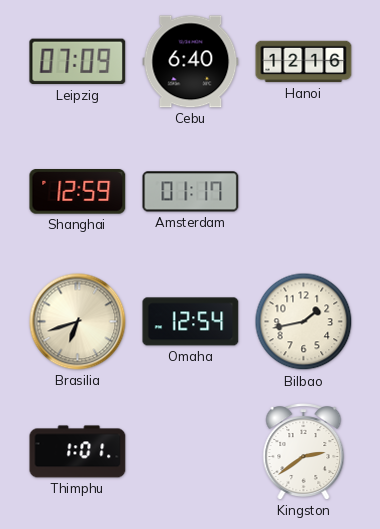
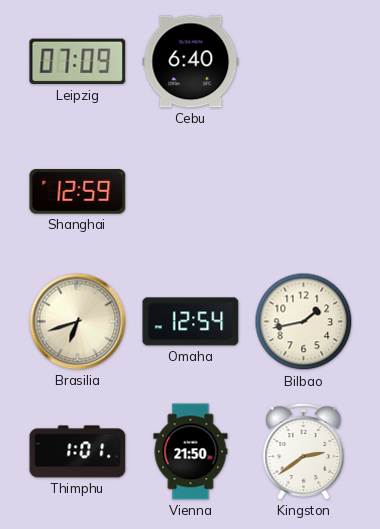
Hanoi: 12:16 -> none
Amsterdam: 01:17 -> none
Vienna: none -> 21:50
